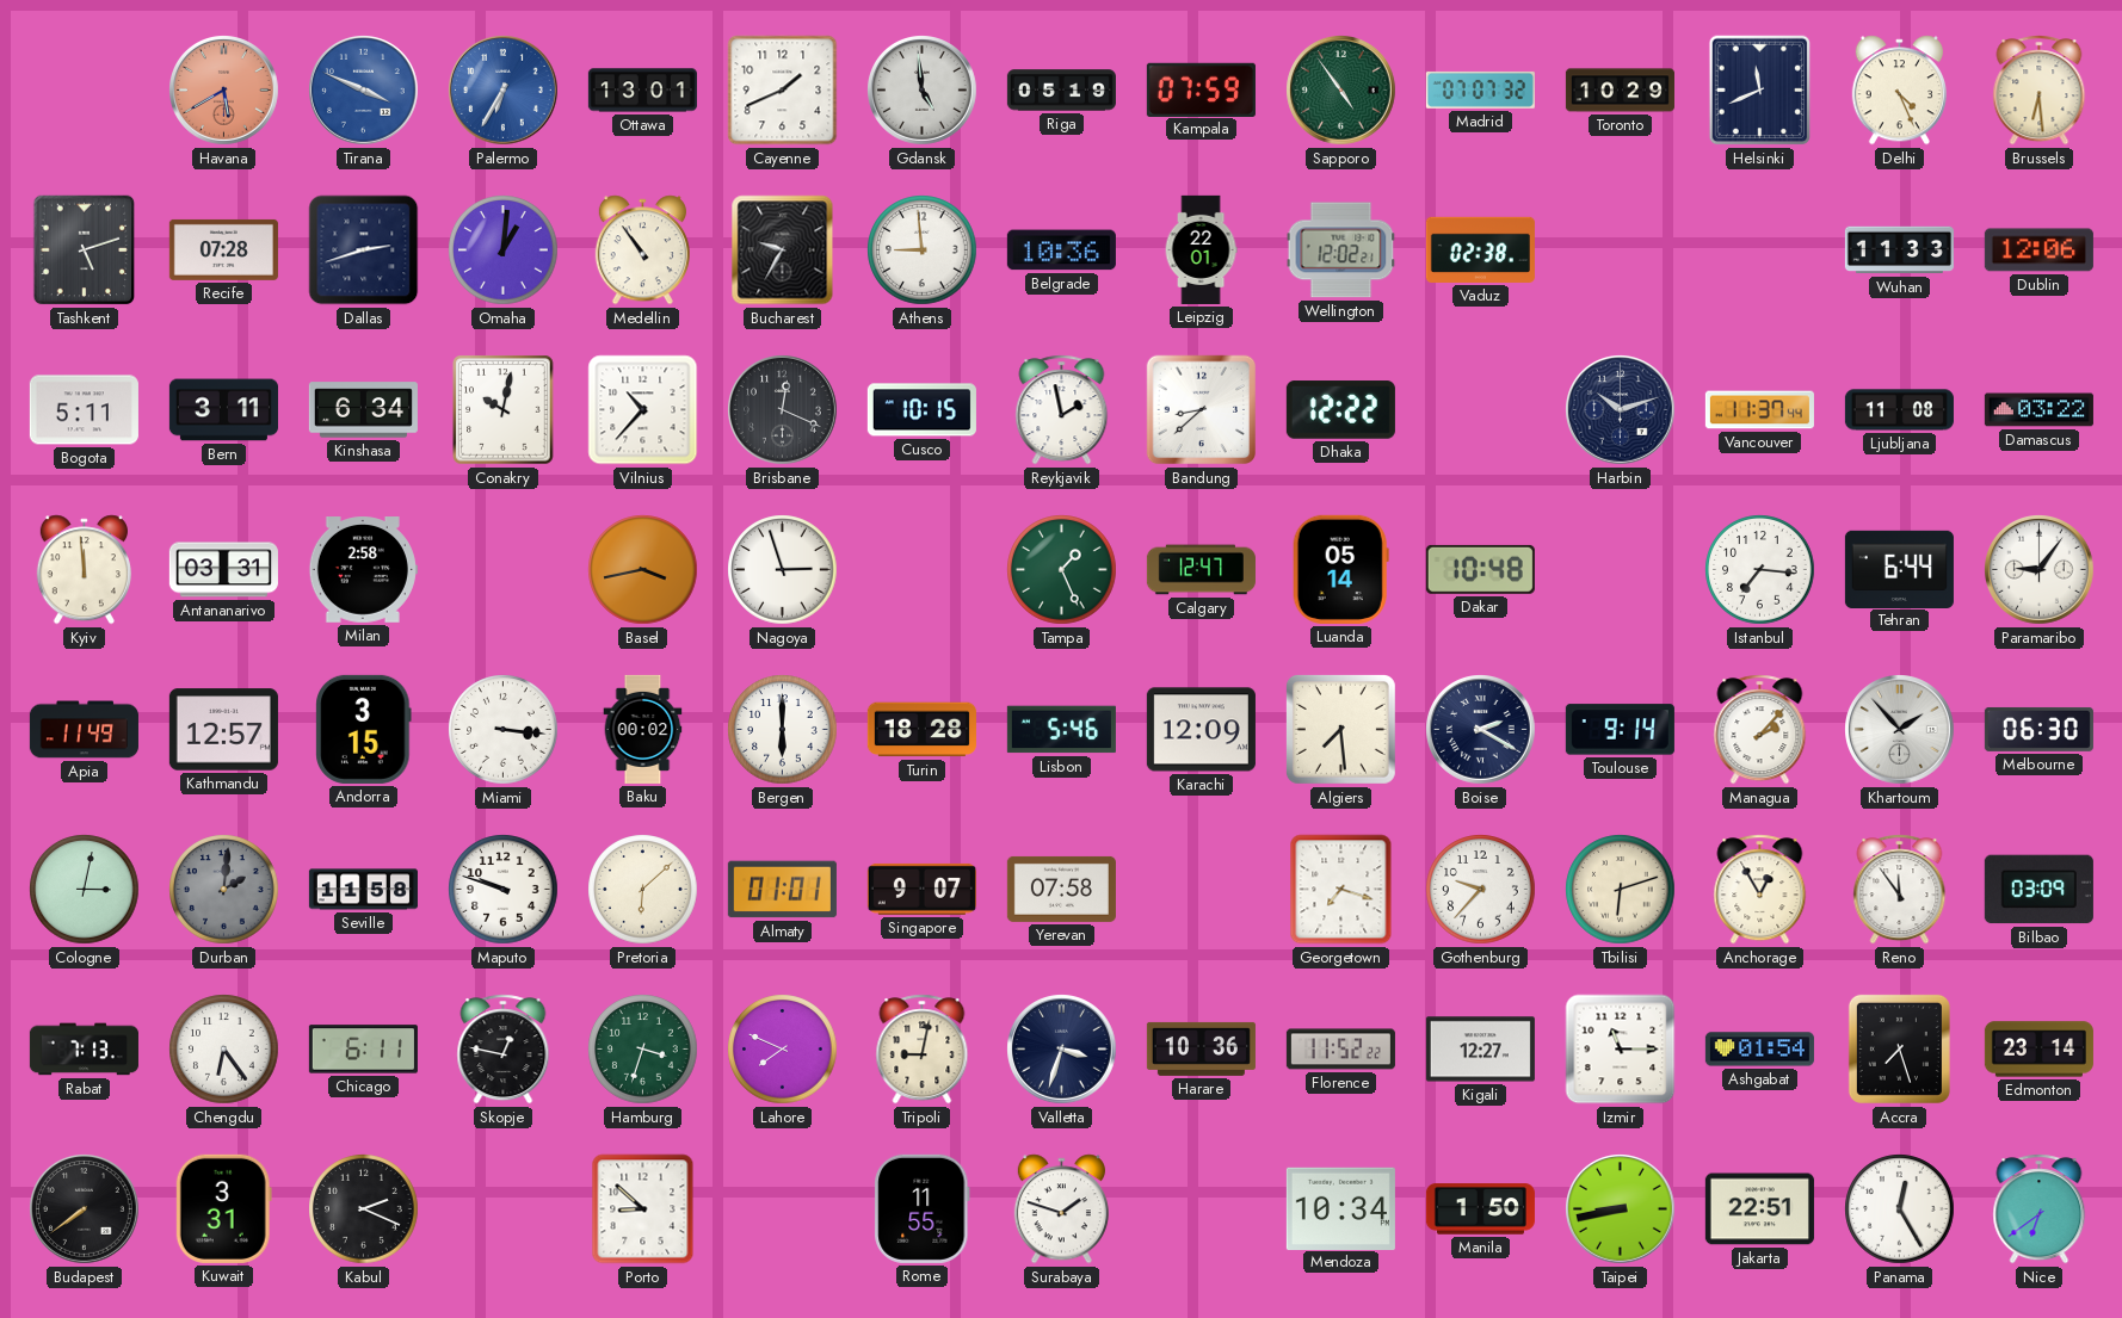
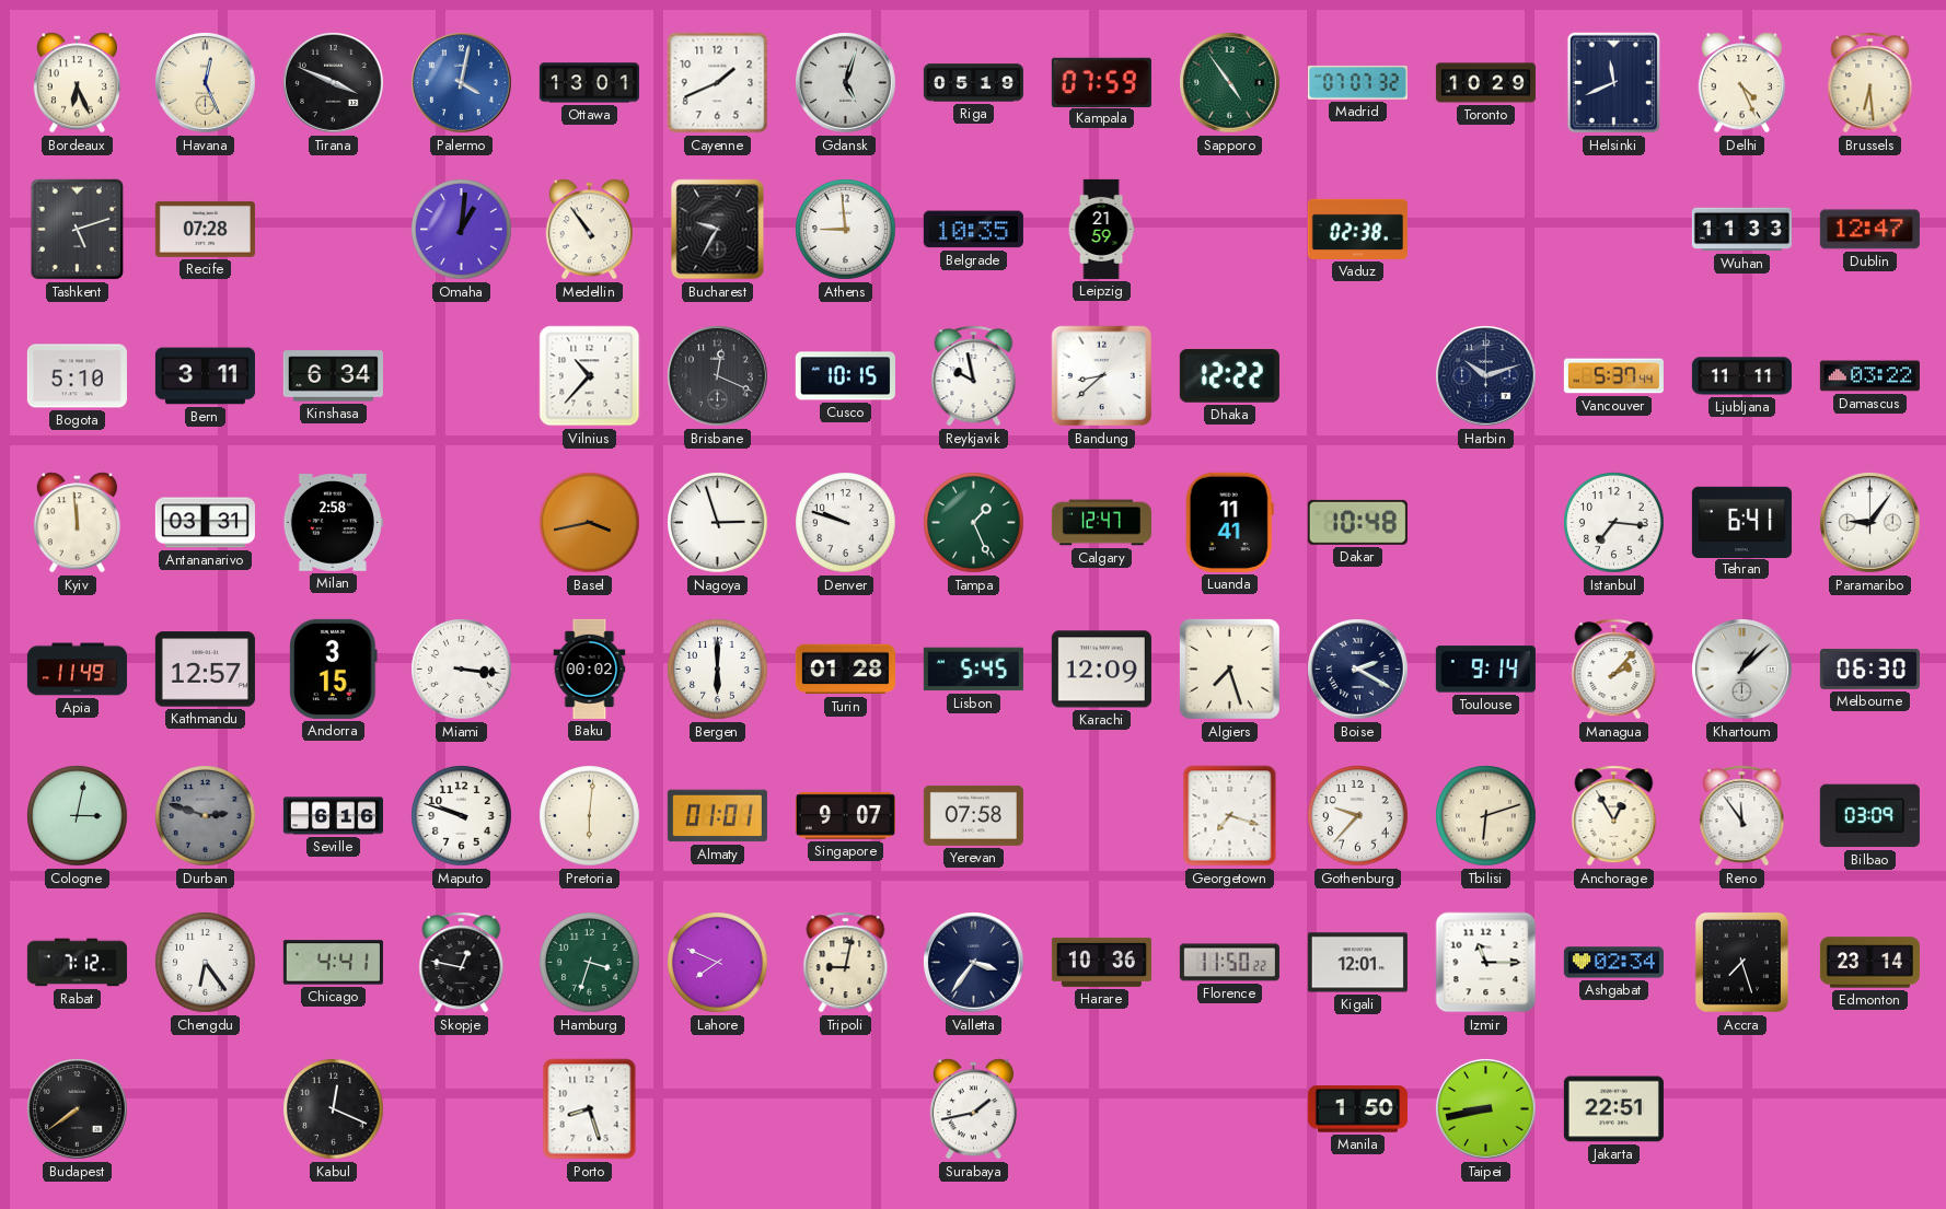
Bordeaux: none -> 6:26
Havana: 5:40 -> 12:26
Havana dial: salmon -> cream
Tirana dial: blue -> black
Palermo: 6:35 -> 4:02
Gdansk: 4:59 -> 5:03
Dallas: 2:42 -> none
Belgrade: 10:36 -> 10:35
Leipzig: 22:01 -> 21:59
Wellington: 12:02 -> none
Dublin: 12:06 -> 12:47
Bogota: 5:11 -> 5:10
Conakry: 10:02 -> none
Reykjavik: 1:58 -> 9:58
Vancouver: 11:37 -> 5:37
Ljubljana: 11:08 -> 11:11
Denver: none -> 9:48
Luanda: 05:14 -> 11:41
Tehran: 6:44 -> 6:41
Turin: 18:28 -> 01:28
Lisbon: 5:46 -> 5:45
Algiers: 7:29 -> 7:27
Khartoum: 1:53 -> 1:08
Durban: 2:01 -> 2:48
Seville: 11:58 -> 6:16
Pretoria: 6:08 -> 6:01
Rabat: 7:13 -> 7:12
Chicago: 6:11 -> 4:41
Valletta: 3:33 -> 3:36
Florence: 11:52 -> 11:50
Kigali: 12:27 -> 12:01
Ashgabat: 01:54 -> 02:34
Kuwait: 3:31 -> none
Kabul: 2:19 -> 12:19
Porto: 8:52 -> 8:27
Rome: 11:55 -> none
Surabaya: 1:48 -> 1:43
Mendoza: 10:34 -> none
Panama: 12:25 -> none
Nice: 6:39 -> none
